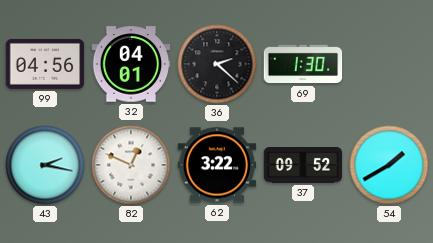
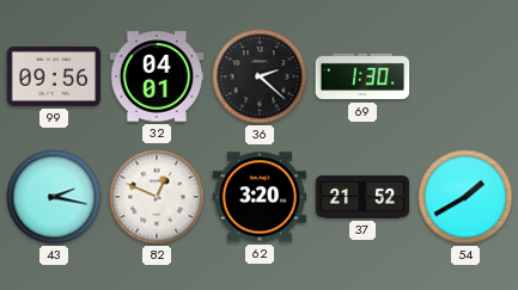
99: 04:56 -> 09:56
62: 3:22 -> 3:20
37: 09:52 -> 21:52
